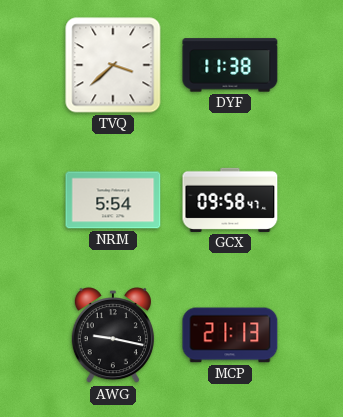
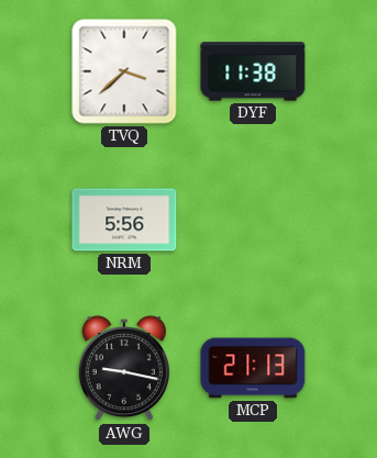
NRM: 5:54 -> 5:56
GCX: 09:58 -> none
